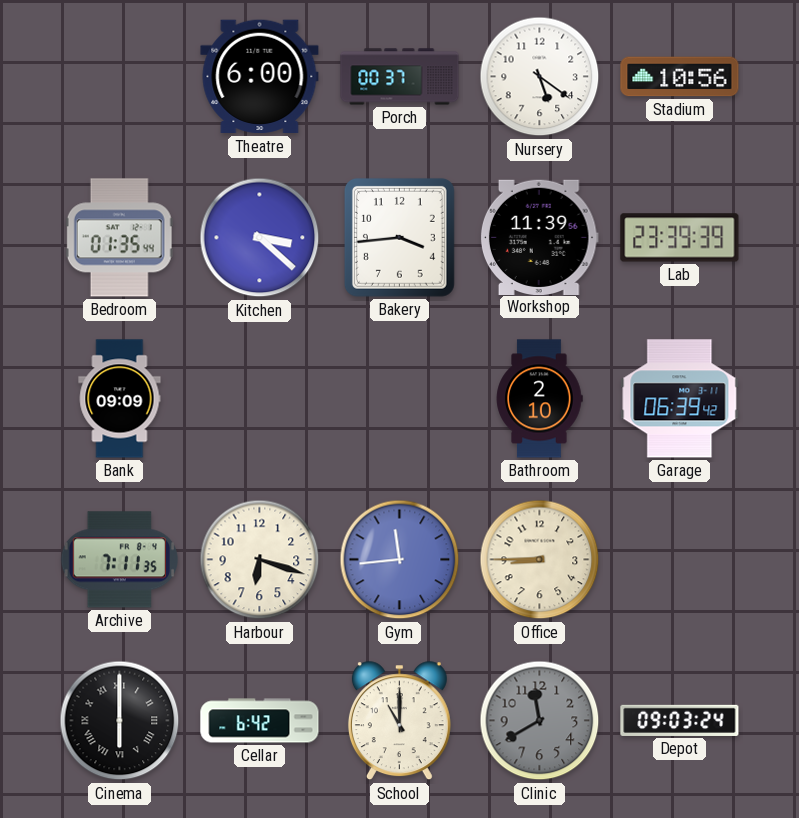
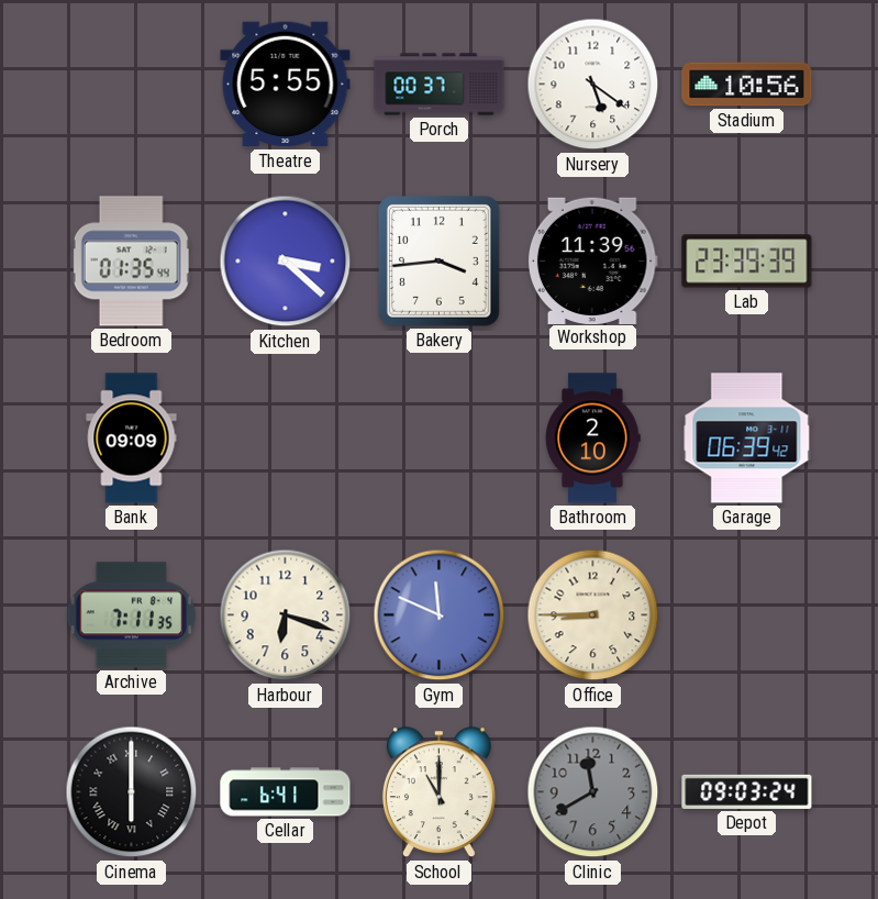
Theatre: 6:00 -> 5:55
Gym: 11:44 -> 11:49
Cellar: 6:42 -> 6:41
